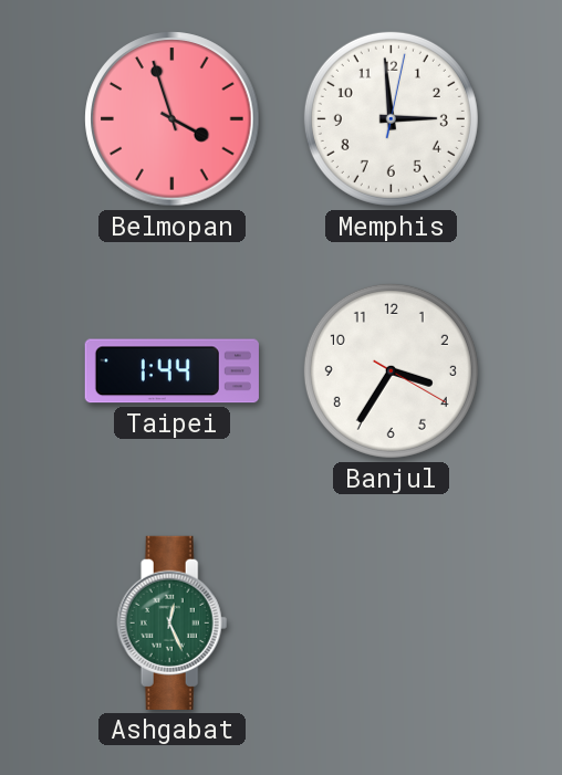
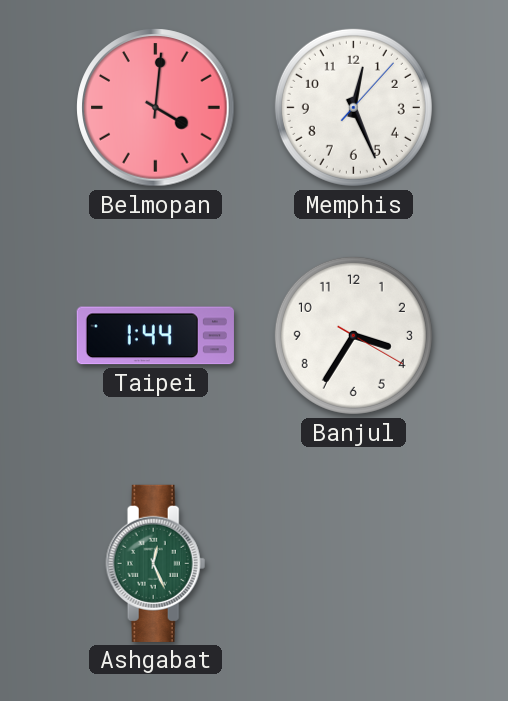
Belmopan: 3:57 -> 4:01
Memphis: 2:59 -> 12:26
